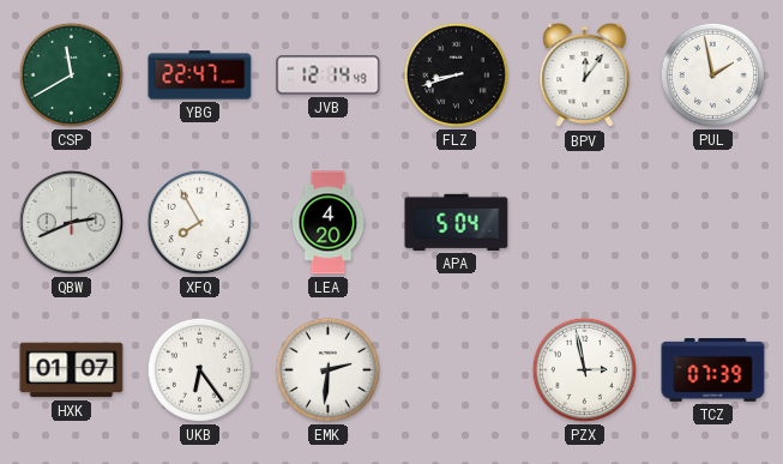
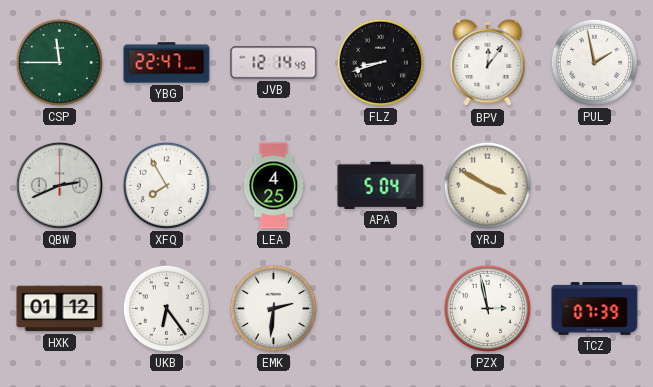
CSP: 11:40 -> 11:45
LEA: 4:20 -> 4:25
YRJ: none -> 3:50
HXK: 01:07 -> 01:12
